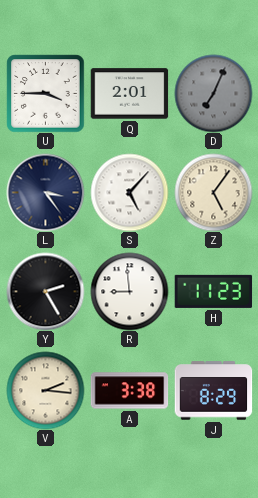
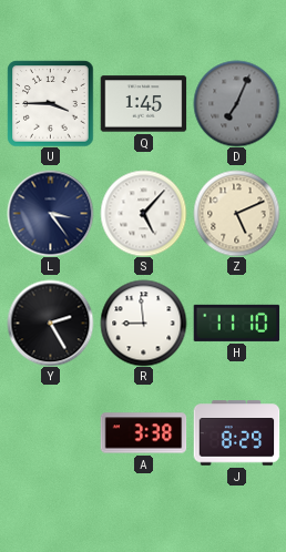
Q: 2:01 -> 1:45
Z: 5:06 -> 5:11
H: 11:23 -> 11:10
V: 2:16 -> none
